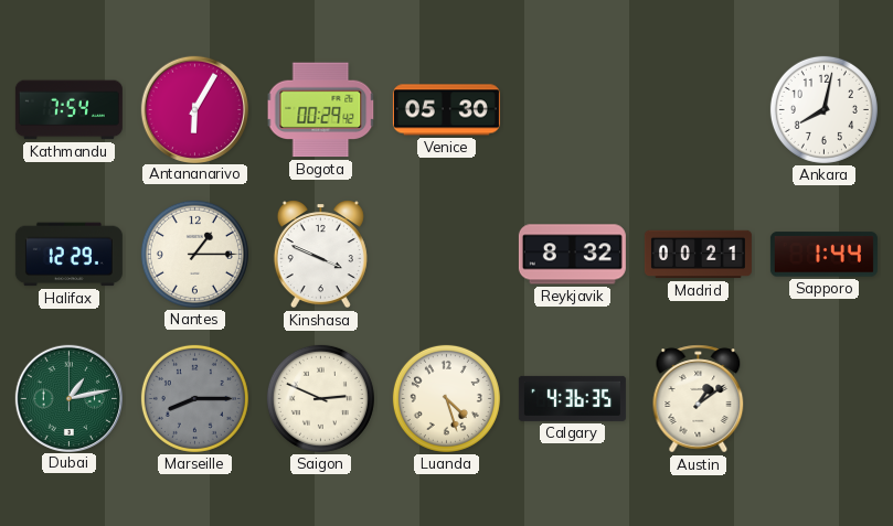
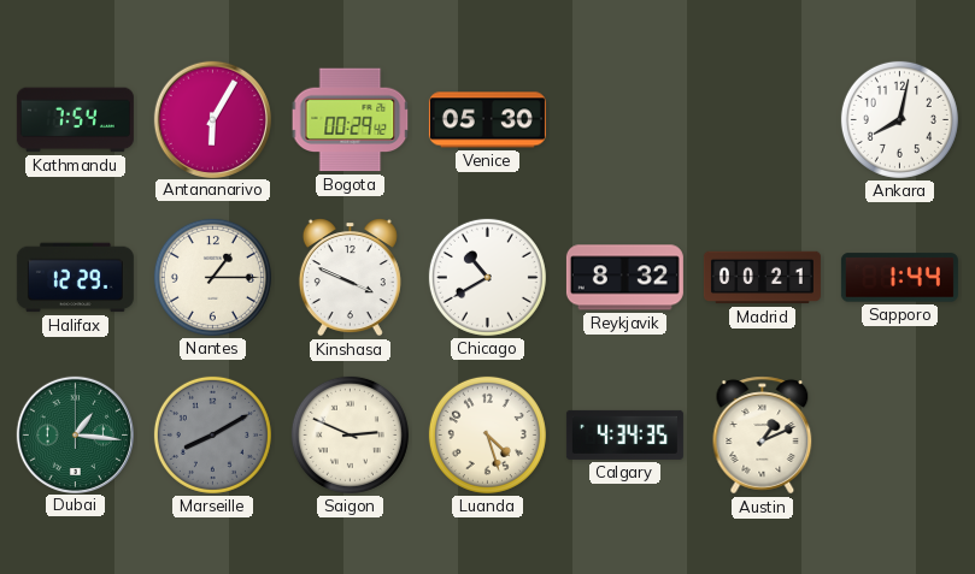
Chicago: none -> 10:40
Dubai: 1:13 -> 1:16
Marseille: 8:15 -> 8:10
Calgary: 4:36 -> 4:34
Austin: 1:09 -> 1:11
